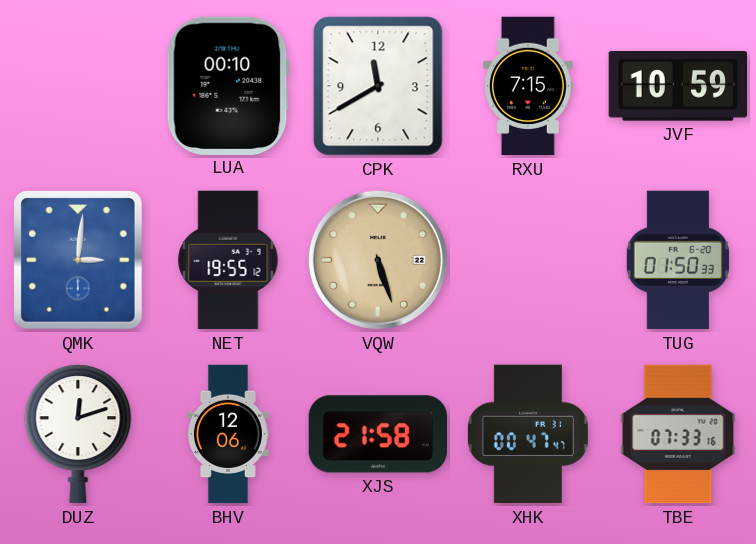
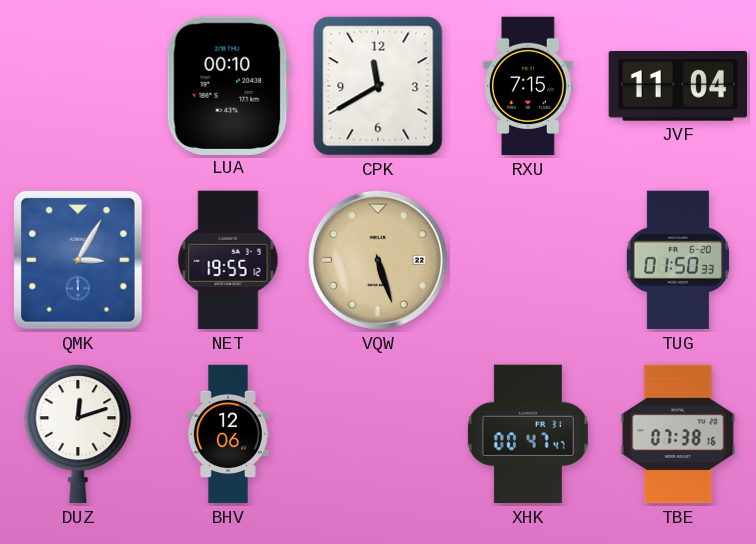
JVF: 10:59 -> 11:04
QMK: 3:01 -> 3:05
XJS: 21:58 -> none
TBE: 07:33 -> 07:38
